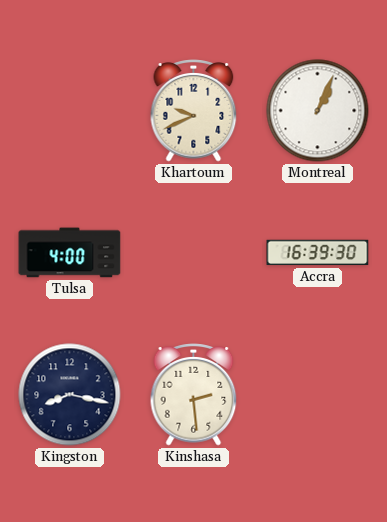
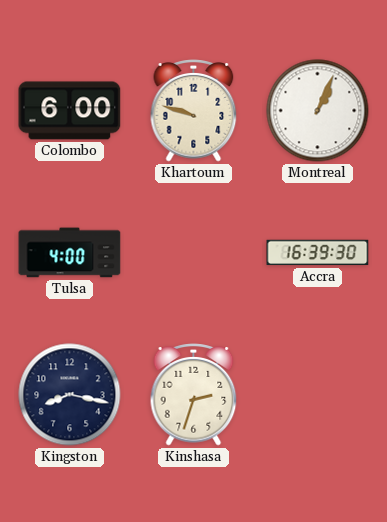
Colombo: none -> 6:00
Khartoum: 9:41 -> 9:48
Kinshasa: 2:29 -> 2:33
